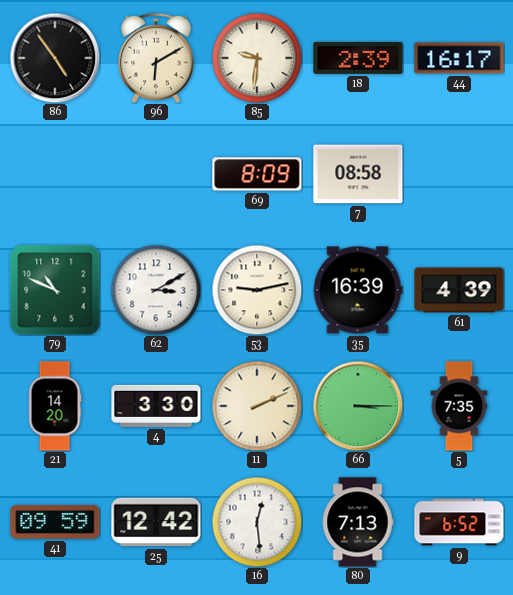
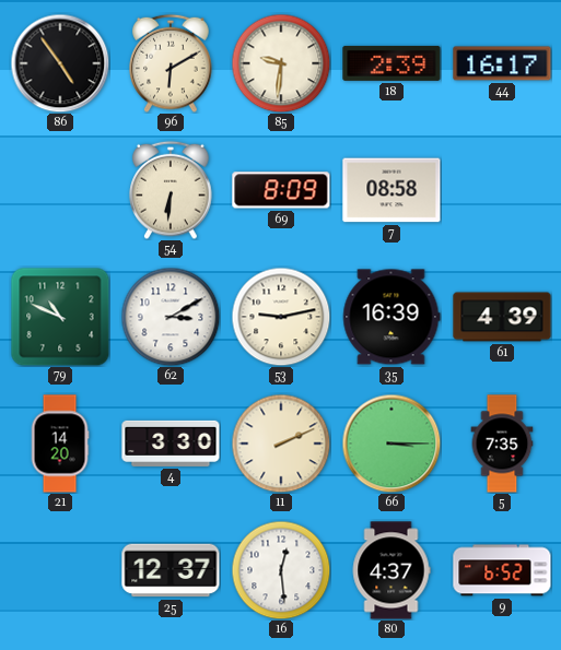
54: none -> 6:31
41: 09:59 -> none
25: 12:42 -> 12:37
80: 7:13 -> 4:37
